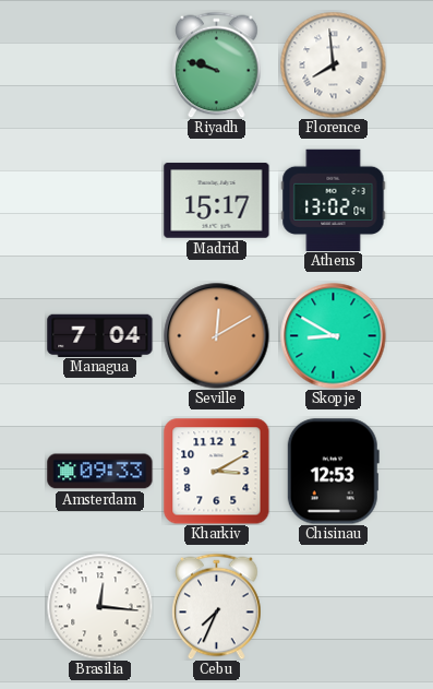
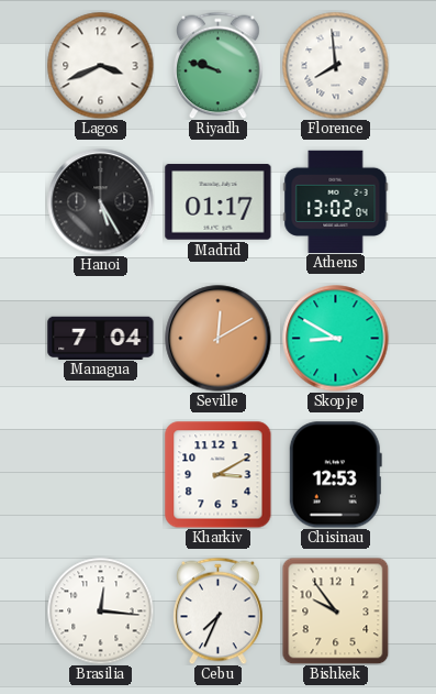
Lagos: none -> 3:41
Hanoi: none -> 5:25
Madrid: 15:17 -> 01:17
Amsterdam: 09:33 -> none
Bishkek: none -> 9:54
